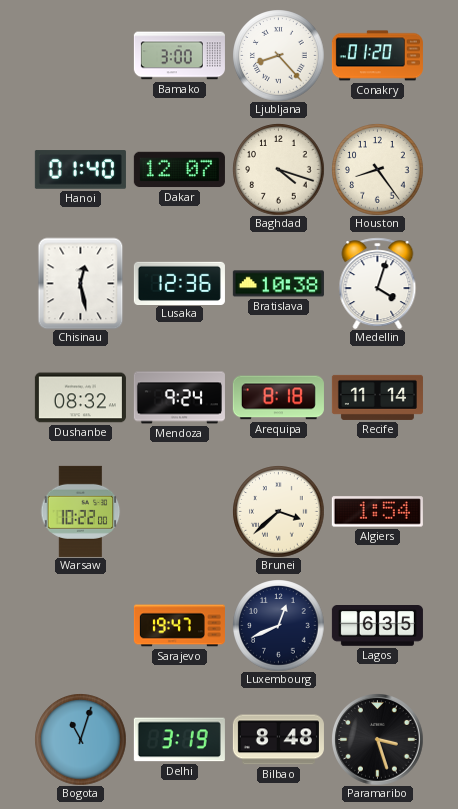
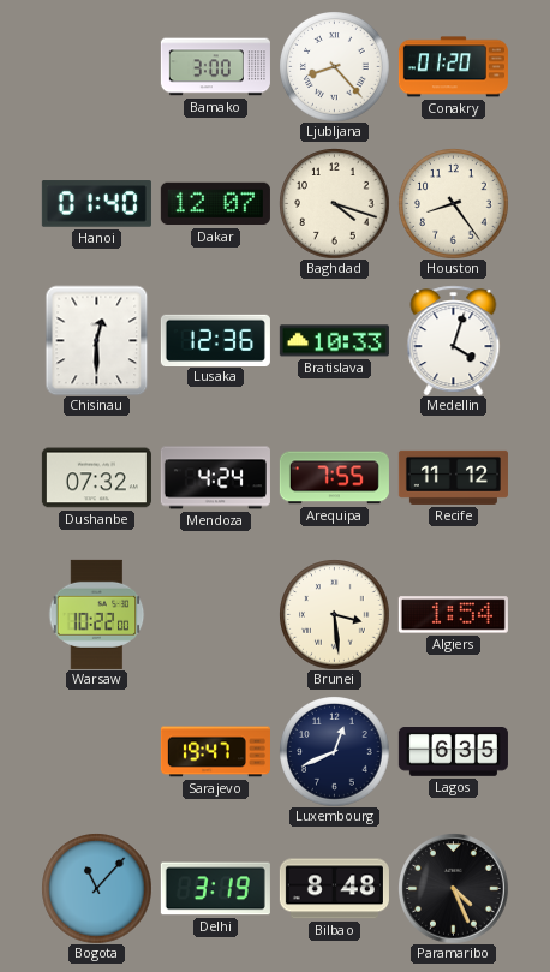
Chisinau: 12:28 -> 12:30
Bratislava: 10:38 -> 10:33
Dushanbe: 08:32 -> 07:32
Mendoza: 9:24 -> 4:24
Arequipa: 8:18 -> 7:55
Recife: 11:14 -> 11:12
Brunei: 3:38 -> 3:29
Bogota: 11:03 -> 11:07
Paramaribo: 3:27 -> 4:26
